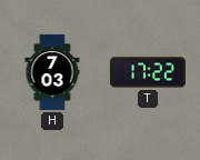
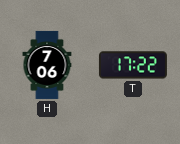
H: 7:03 -> 7:06
